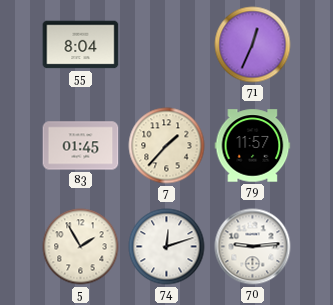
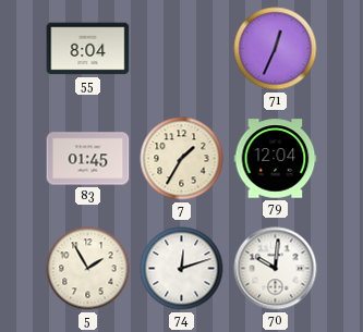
7: 1:37 -> 1:35
79: 11:57 -> 12:04
70: 9:14 -> 10:01
